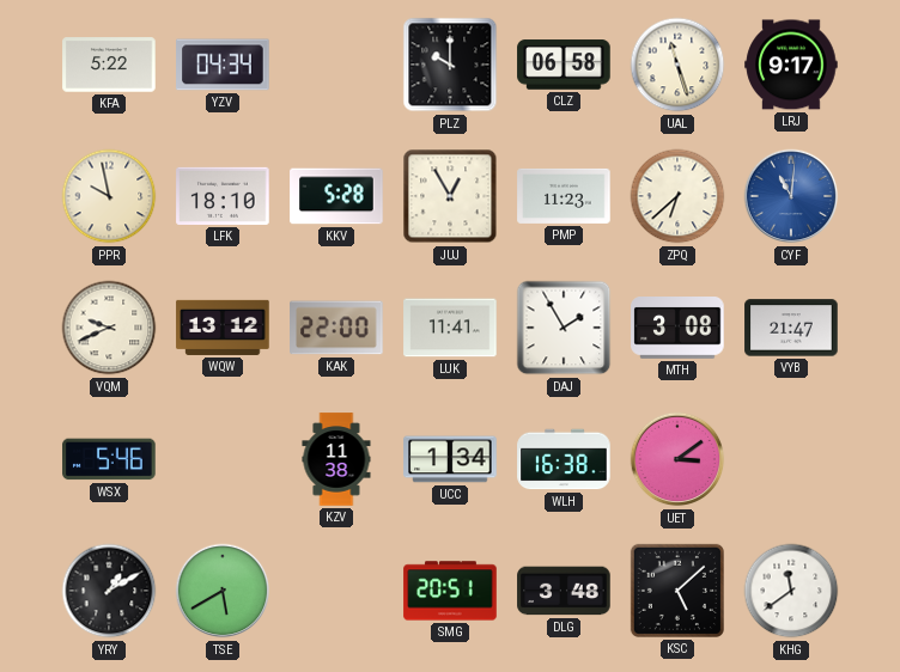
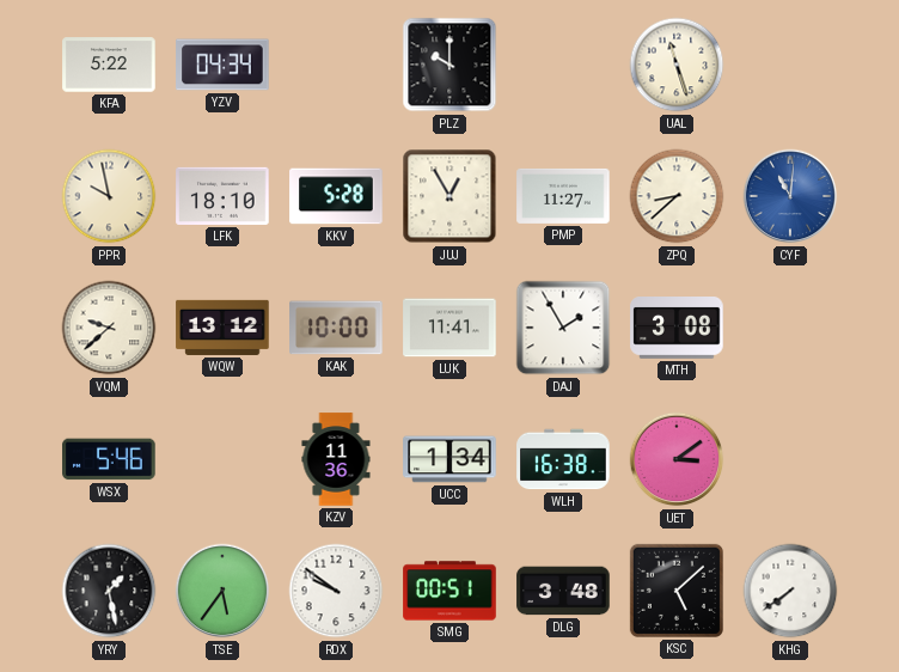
CLZ: 06:58 -> none
LRJ: 9:17 -> none
PMP: 11:23 -> 11:27
ZPQ: 6:38 -> 8:38
VQM: 9:41 -> 9:38
KAK: 22:00 -> 10:00
VYB: 21:47 -> none
KZV: 11:38 -> 11:36
YRY: 1:10 -> 1:28
TSE: 5:40 -> 5:36
RDX: none -> 9:51
SMG: 20:51 -> 00:51
KHG: 11:39 -> 7:39
